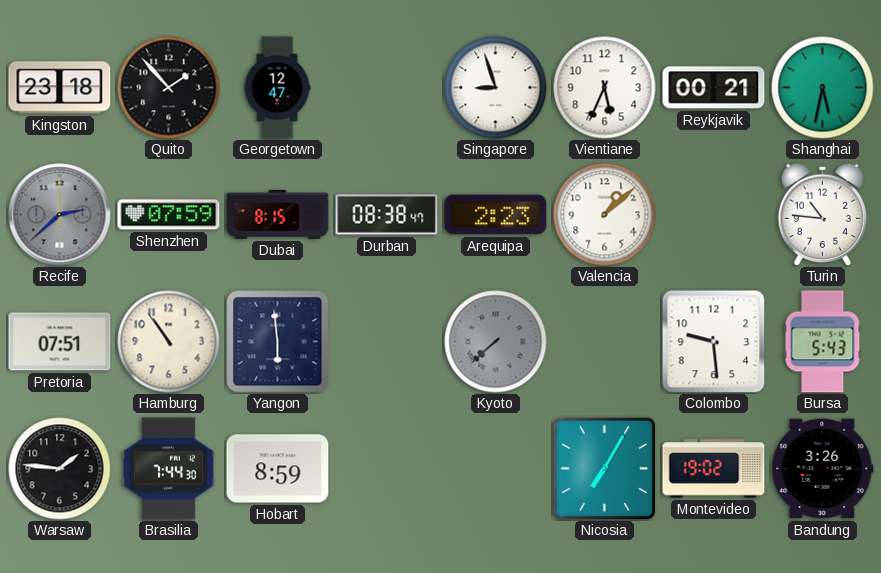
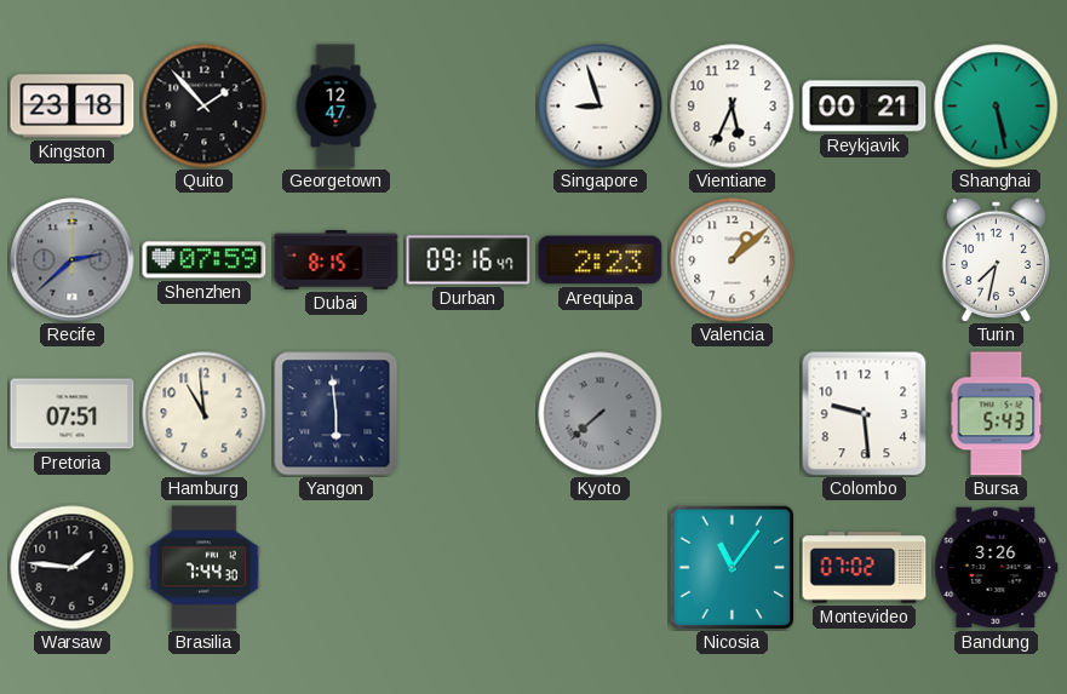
Shanghai: 5:32 -> 5:28
Durban: 08:38 -> 09:16
Turin: 10:46 -> 7:32
Hamburg: 10:54 -> 10:59
Hobart: 8:59 -> none
Nicosia: 7:05 -> 11:06
Montevideo: 19:02 -> 07:02
